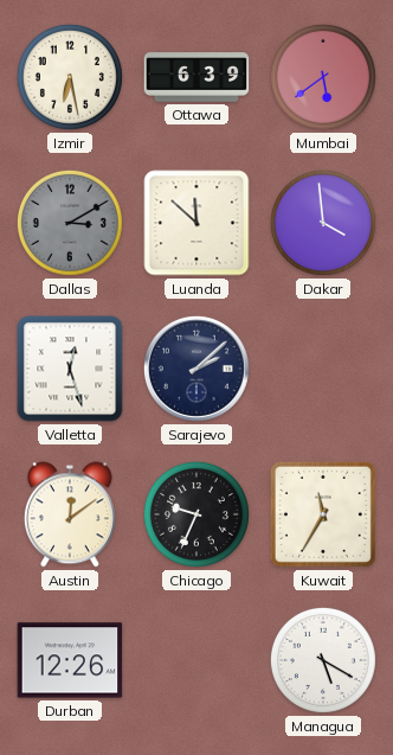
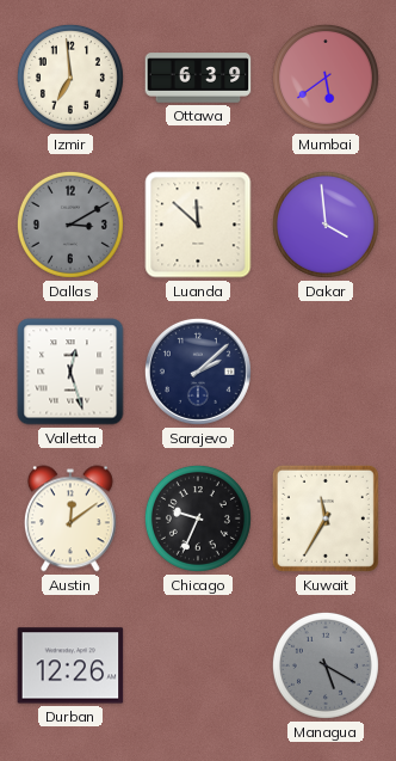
Izmir: 6:28 -> 6:59
Managua dial: white -> grey
